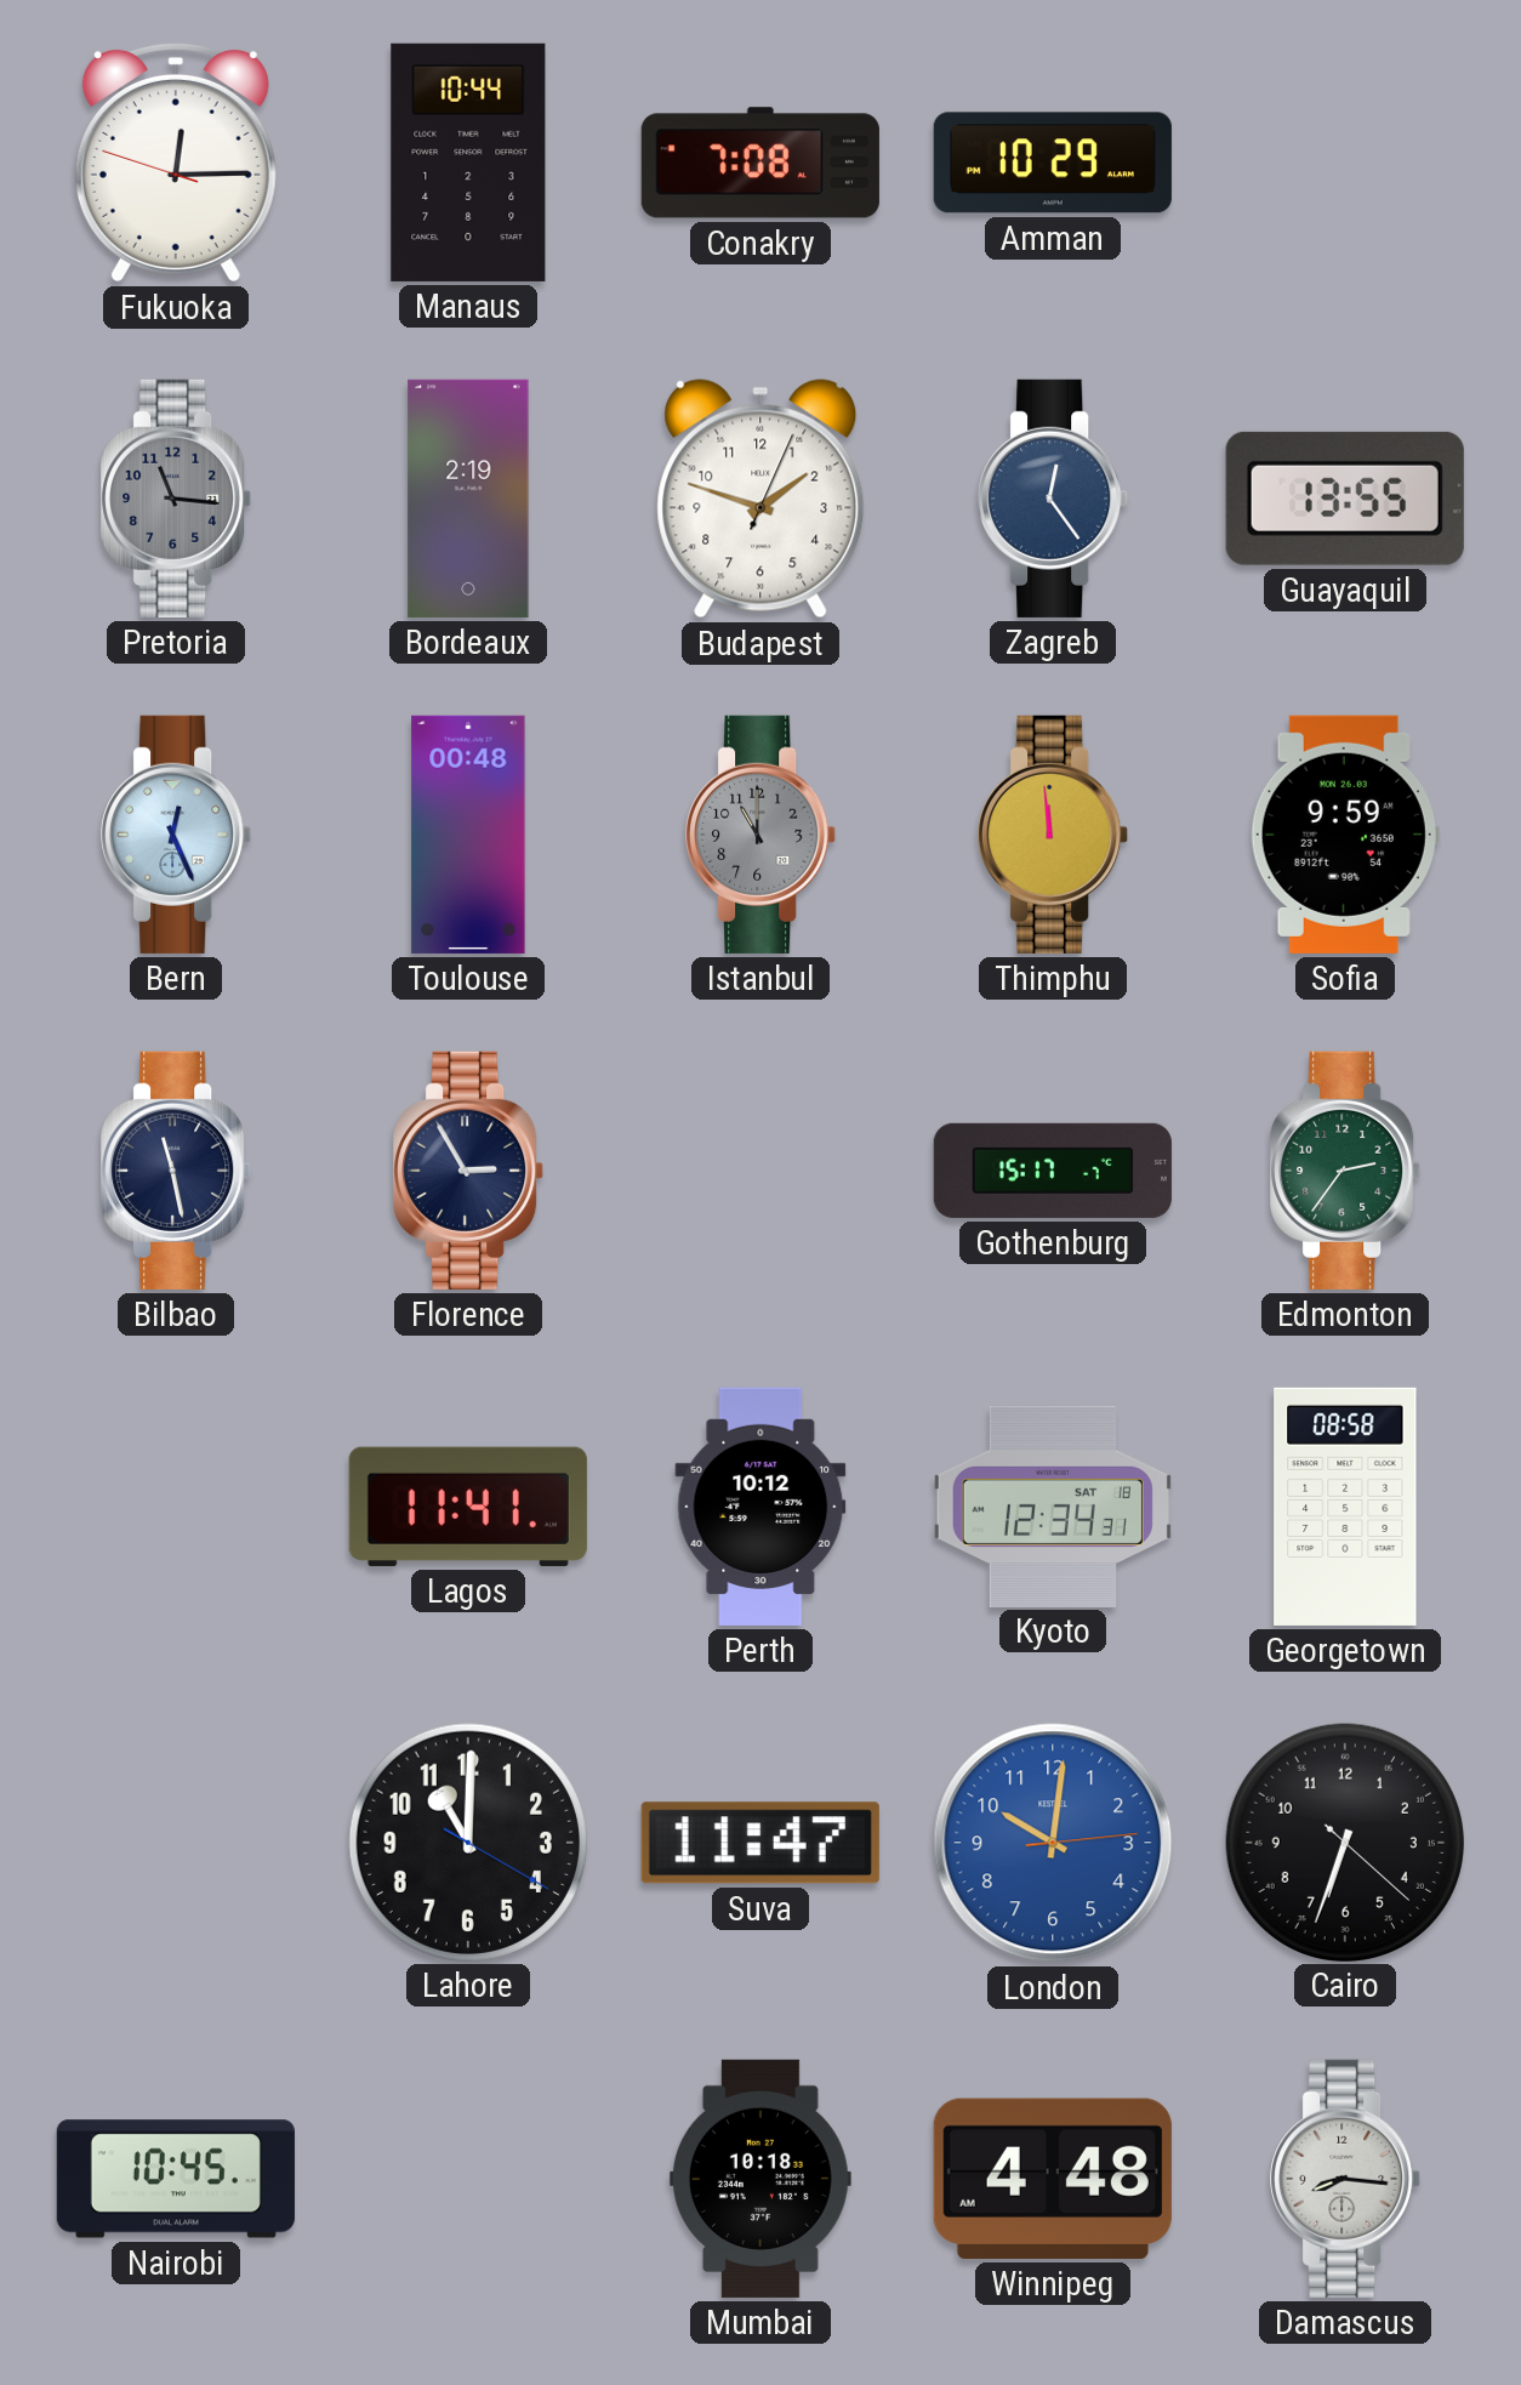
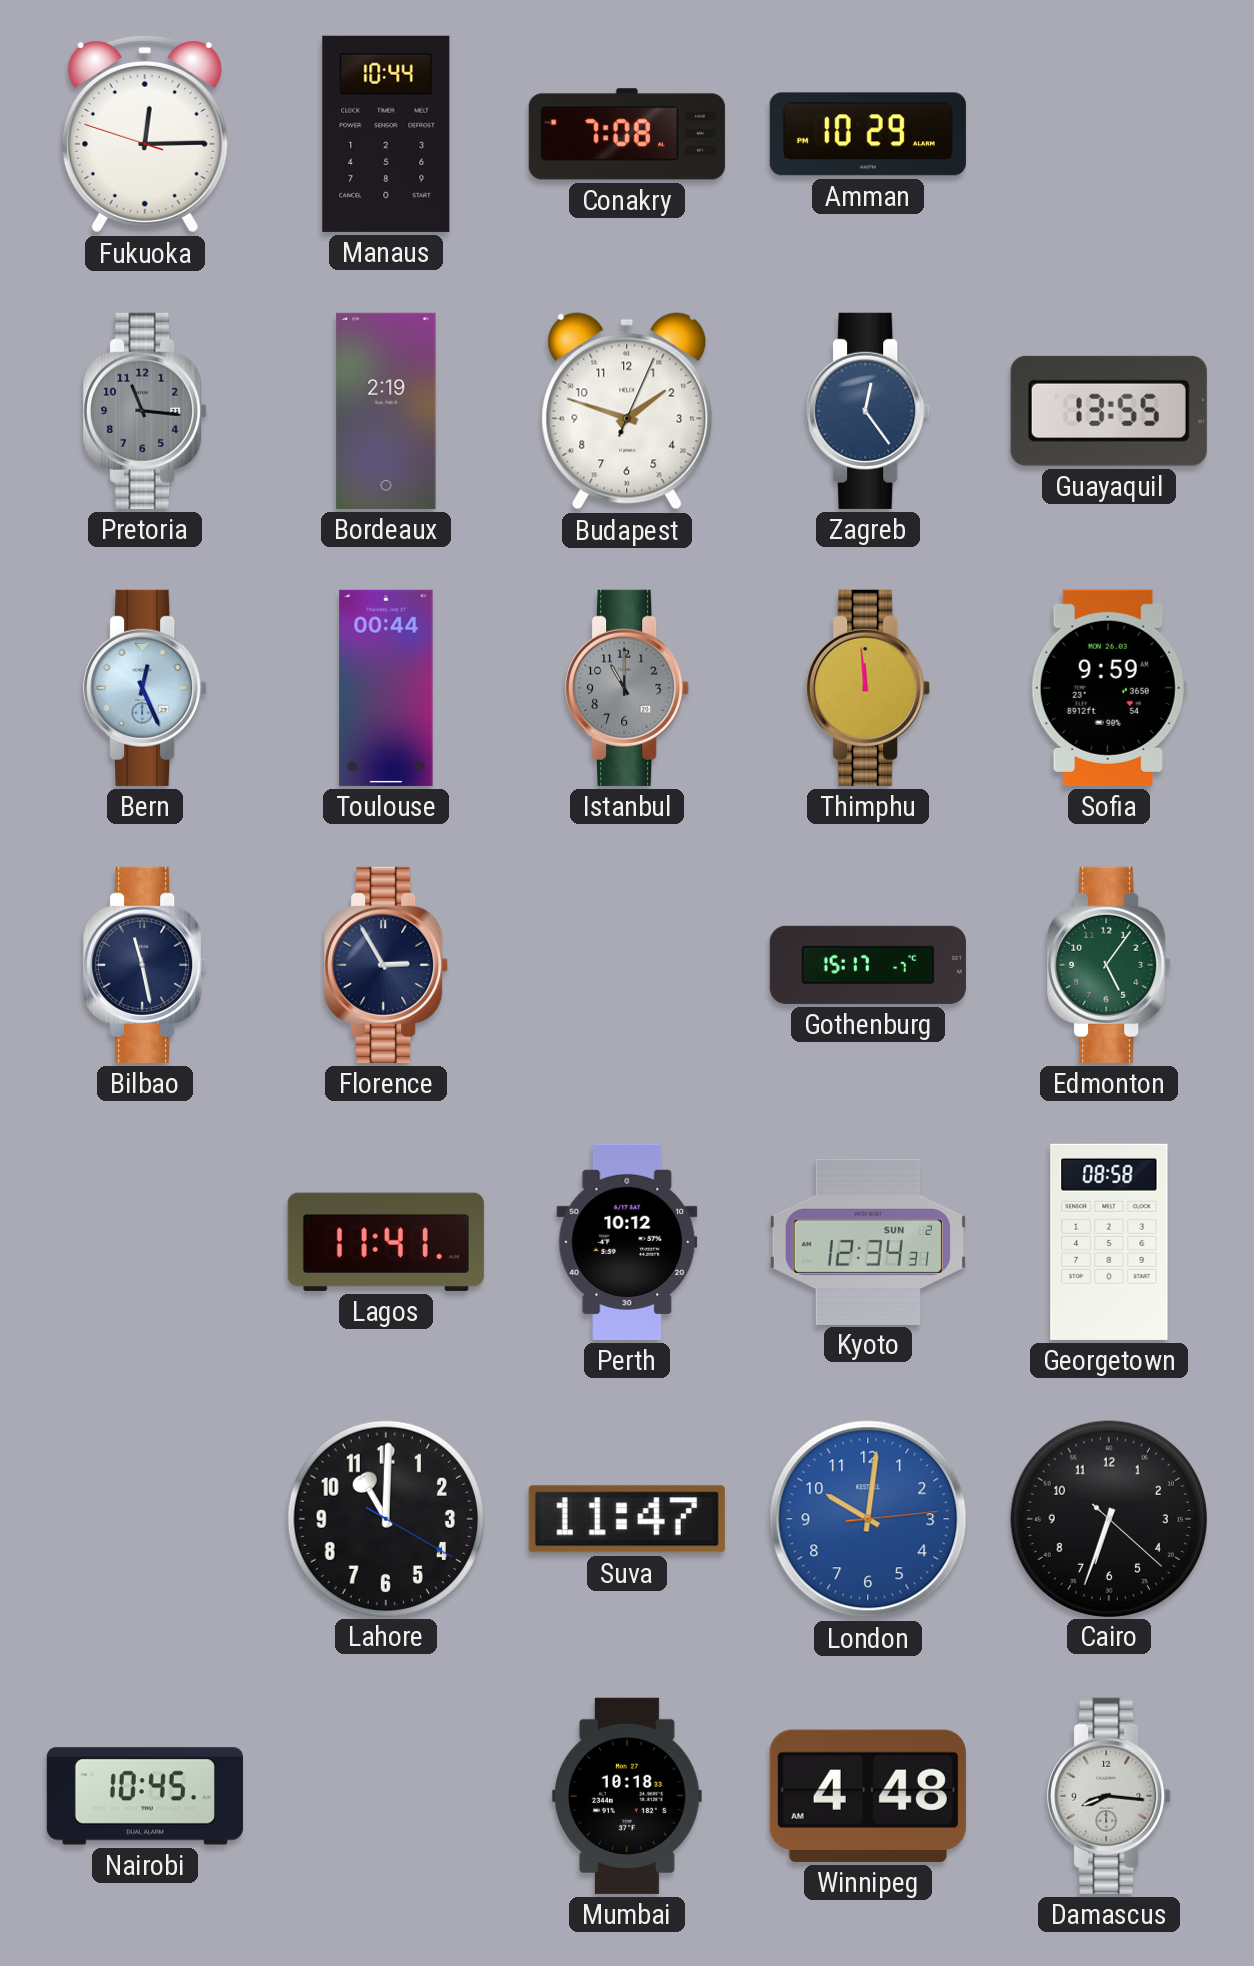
Toulouse: 00:48 -> 00:44
Edmonton: 2:36 -> 5:06
Kyoto date: SAT 18 -> SUN 2
